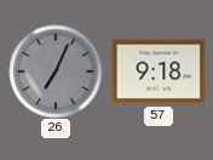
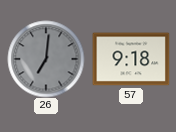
26: 7:04 -> 7:01
